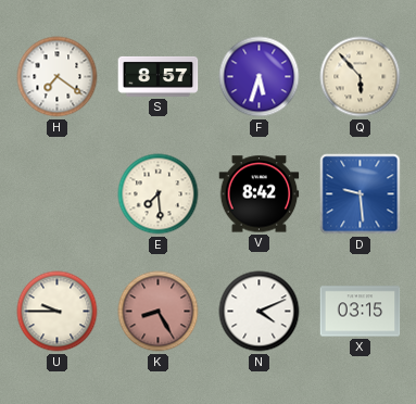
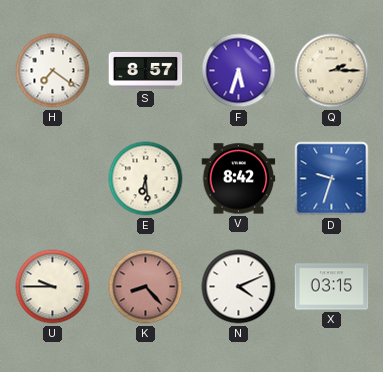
Q: 5:53 -> 2:15
E: 7:29 -> 6:29
D: 9:29 -> 9:33
K: 8:25 -> 8:23
